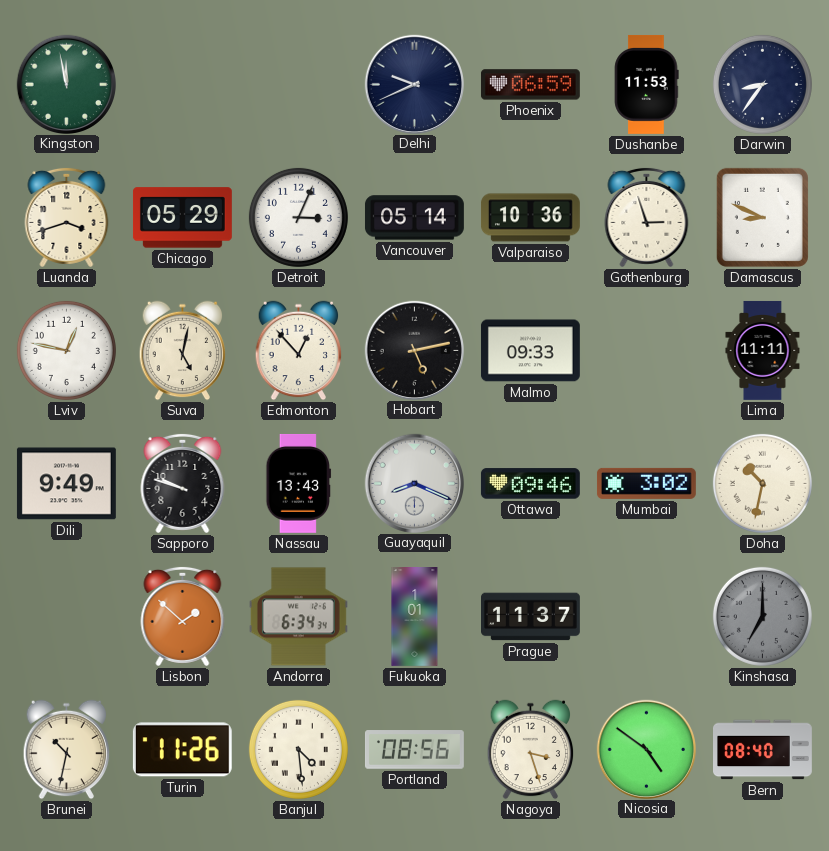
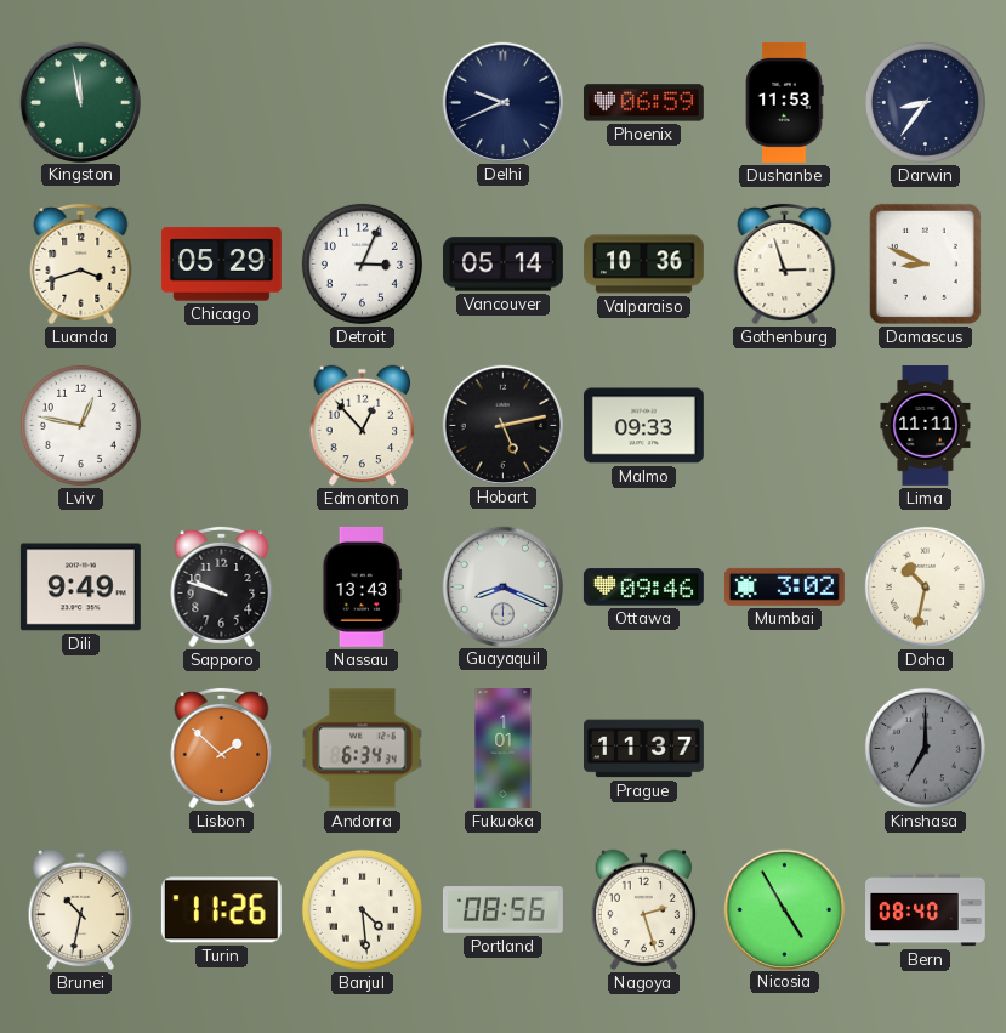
Suva: 5:02 -> none
Nagoya: 3:27 -> 2:27
Nicosia: 4:51 -> 4:55
